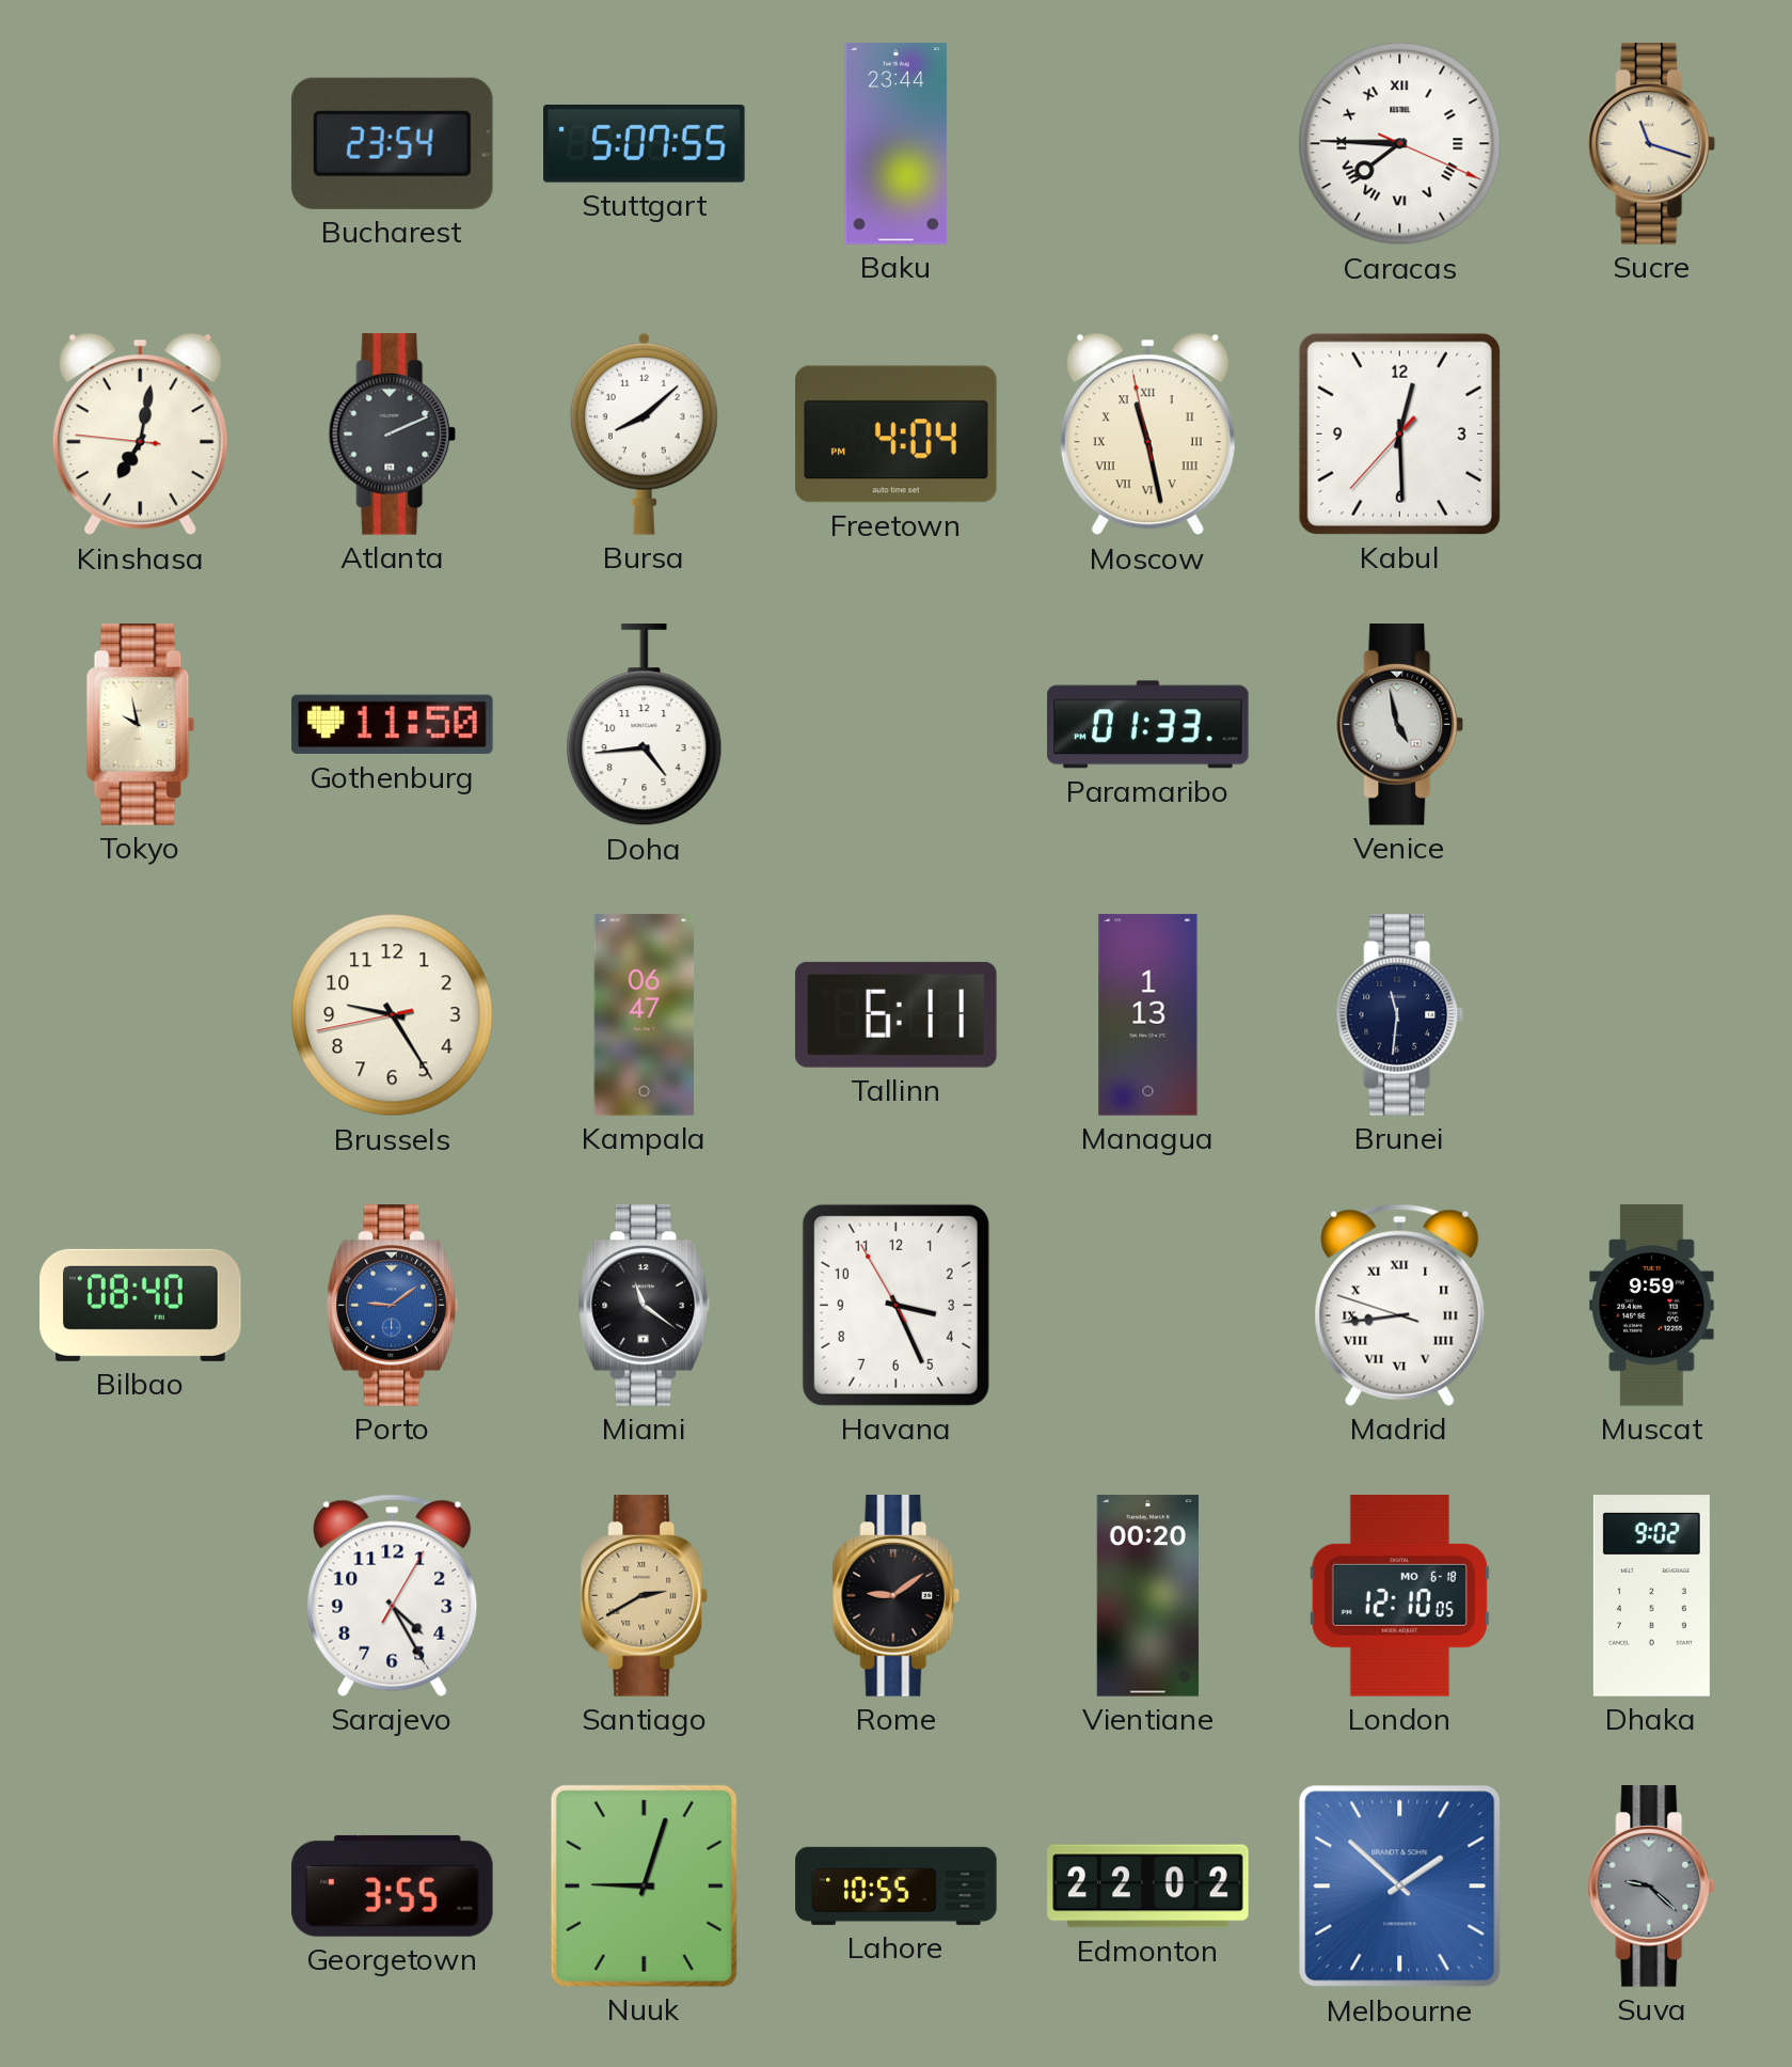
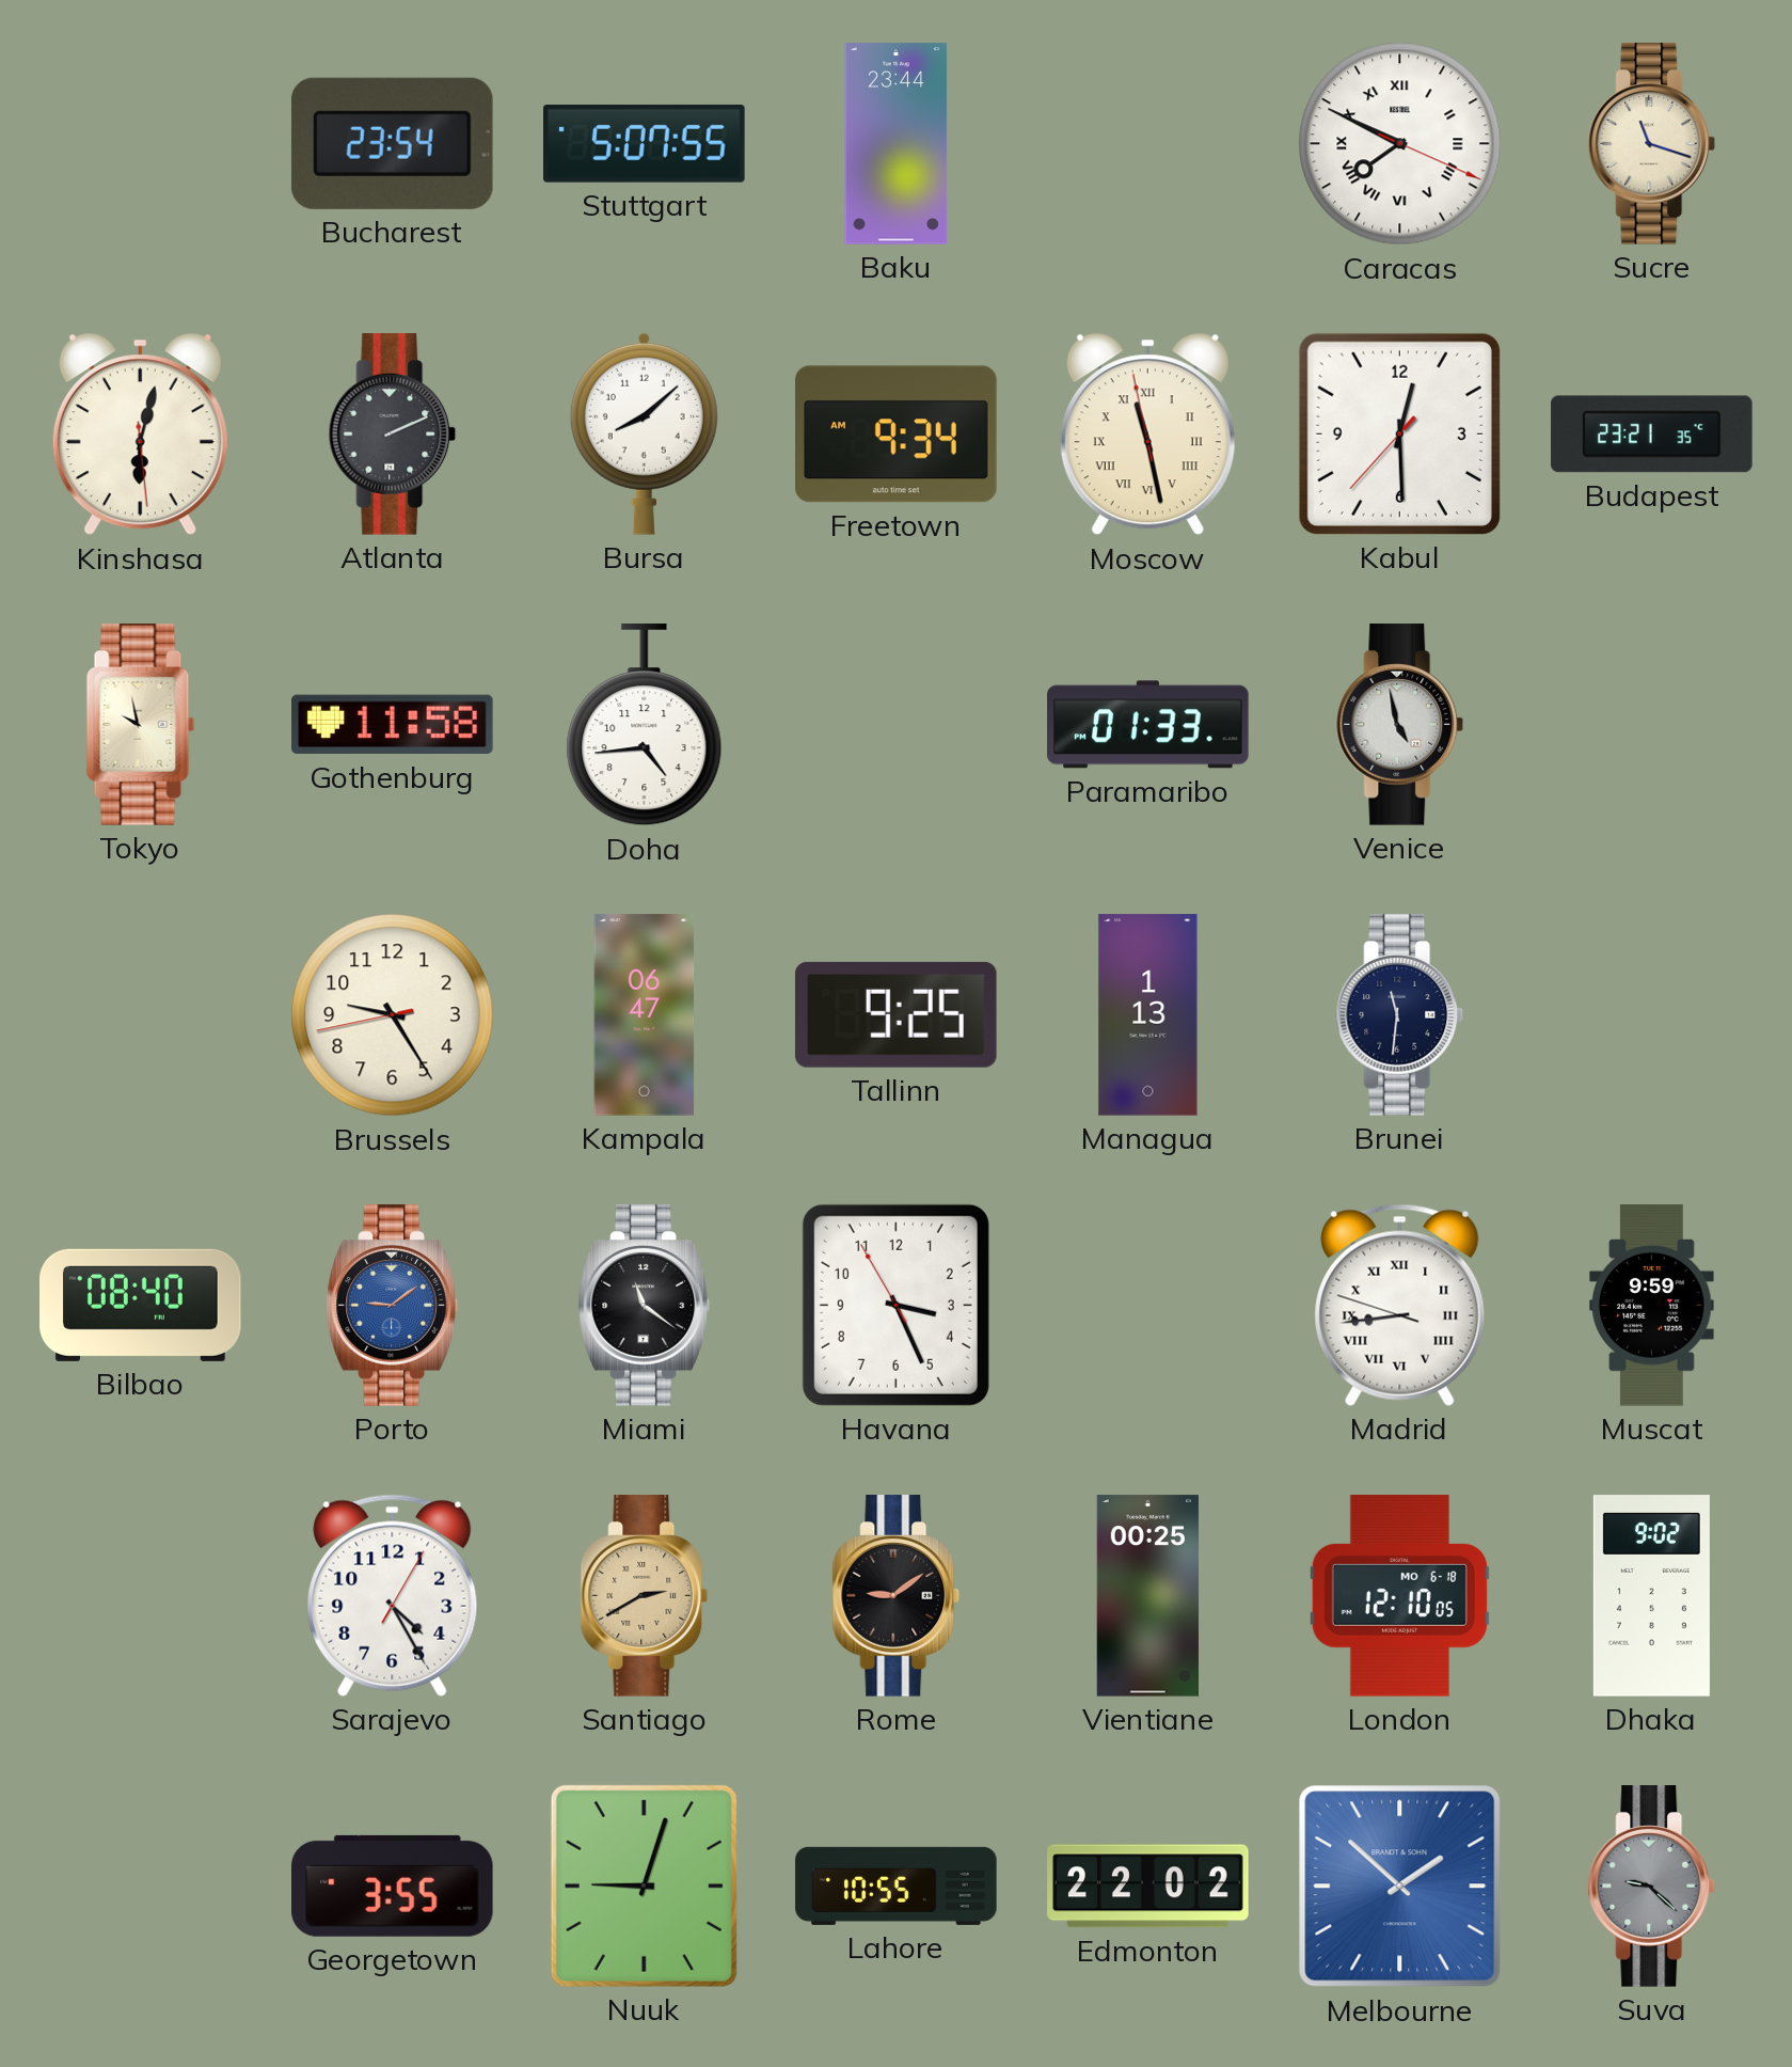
Caracas: 7:45 -> 7:49
Kinshasa: 7:01 -> 6:02
Freetown: 4:04 -> 9:34
Budapest: none -> 23:21
Gothenburg: 11:50 -> 11:58
Tallinn: 6:11 -> 9:25
Vientiane: 00:20 -> 00:25
